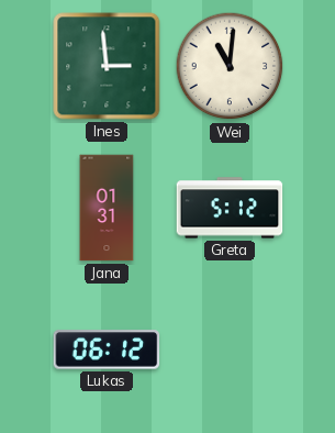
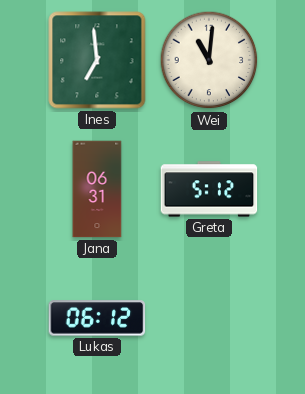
Ines: 2:59 -> 6:59
Jana: 01:31 -> 06:31
